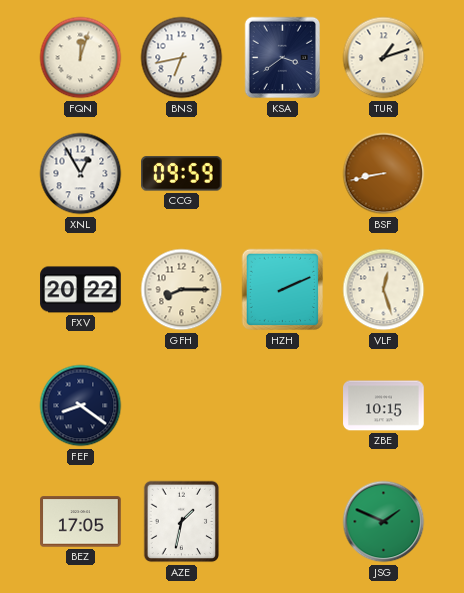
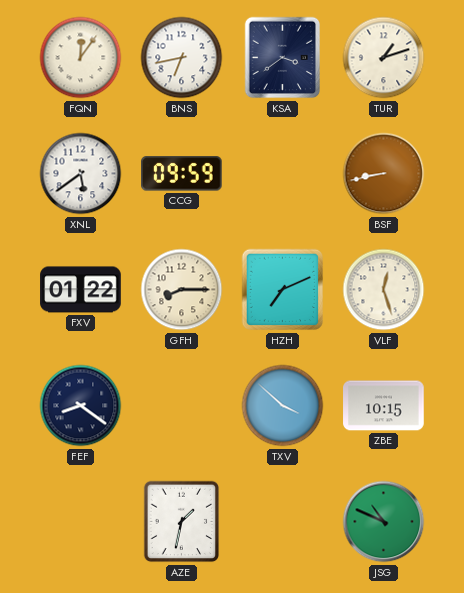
FQN: 12:03 -> 12:06
XNL: 12:55 -> 5:39
FXV: 20:22 -> 01:22
HZH: 2:11 -> 7:11
TXV: none -> 3:52
BEZ: 17:05 -> none
JSG: 1:49 -> 10:49
